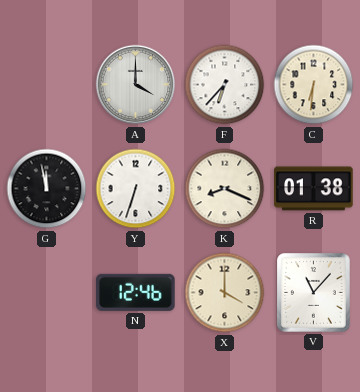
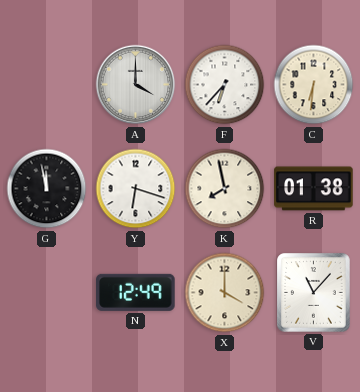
Y: 6:33 -> 6:18
K: 8:19 -> 7:58
N: 12:46 -> 12:49
